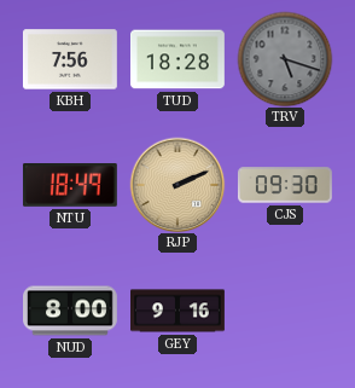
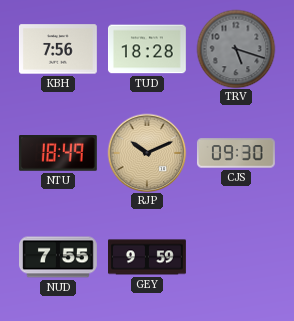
RJP: 2:11 -> 10:11
NUD: 8:00 -> 7:55
GEY: 9:16 -> 9:59
